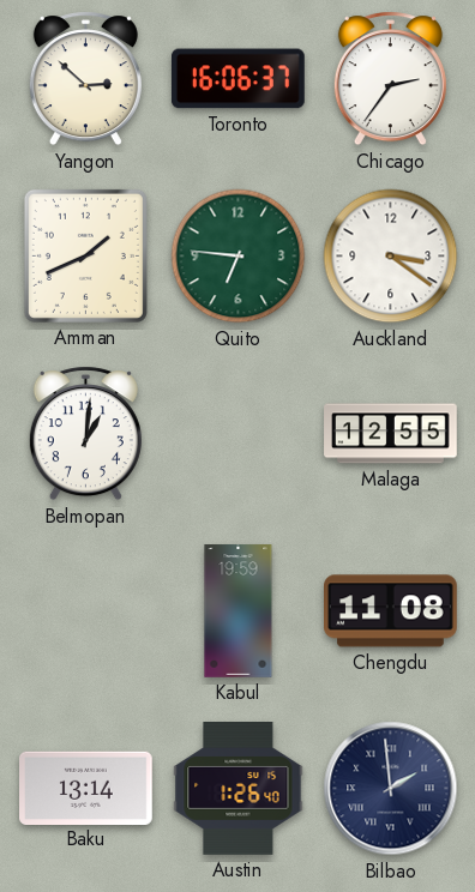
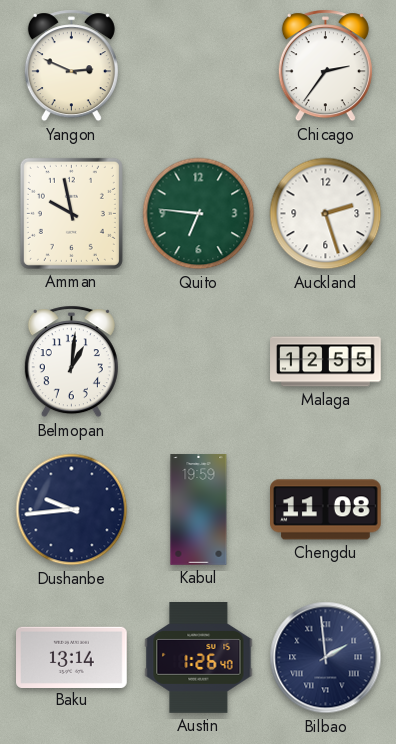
Yangon: 2:52 -> 2:49
Toronto: 16:06 -> none
Amman: 1:41 -> 9:58
Auckland: 3:21 -> 2:27
Dushanbe: none -> 9:44
